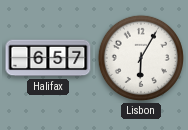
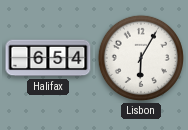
Halifax: 6:57 -> 6:54
